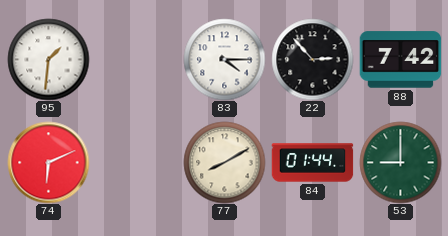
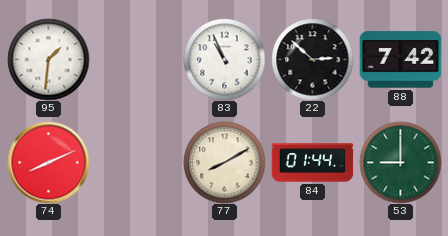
83: 4:15 -> 10:56
22: 2:53 -> 2:52
74: 6:11 -> 8:11
